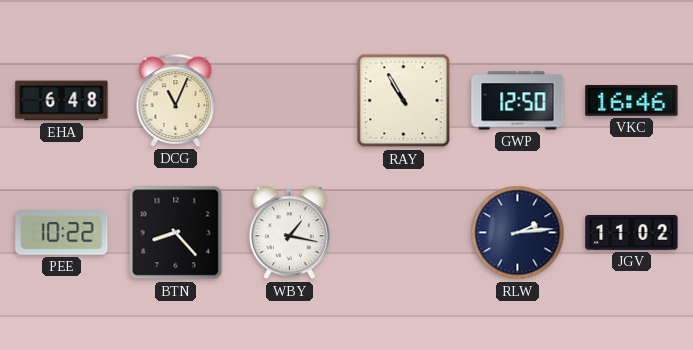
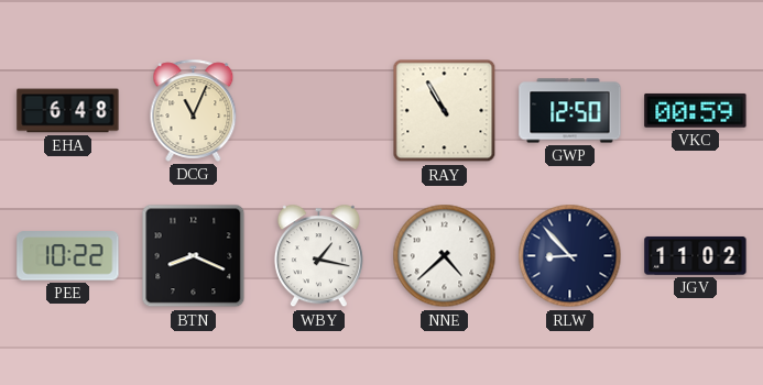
VKC: 16:46 -> 00:59
BTN: 8:23 -> 8:19
NNE: none -> 4:38
RLW: 2:14 -> 8:53
